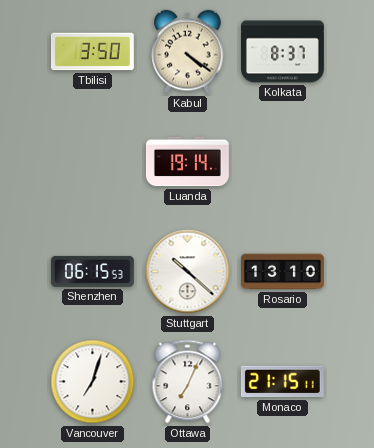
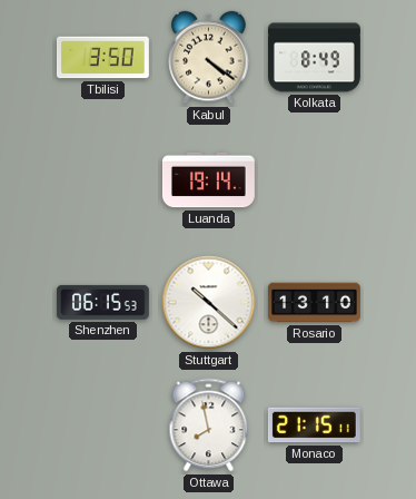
Kolkata: 8:37 -> 8:49
Vancouver: 7:03 -> none
Ottawa: 7:04 -> 7:58
